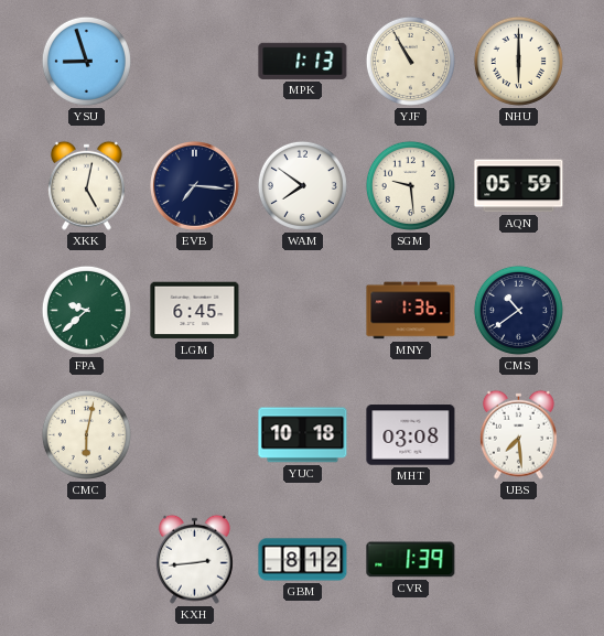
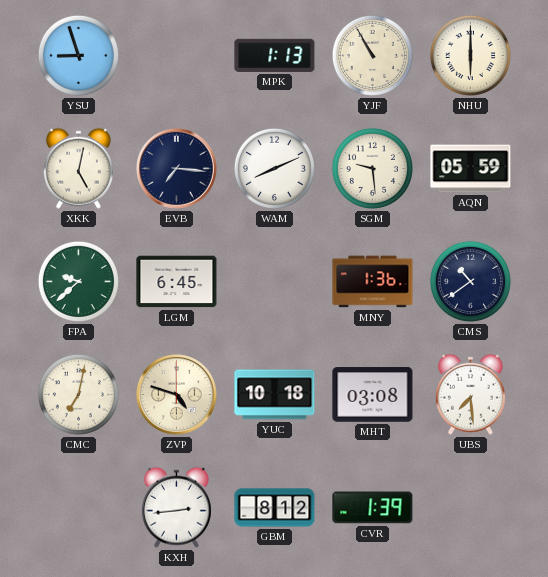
WAM: 7:51 -> 8:11
CMC: 6:02 -> 7:02
ZVP: none -> 4:48
